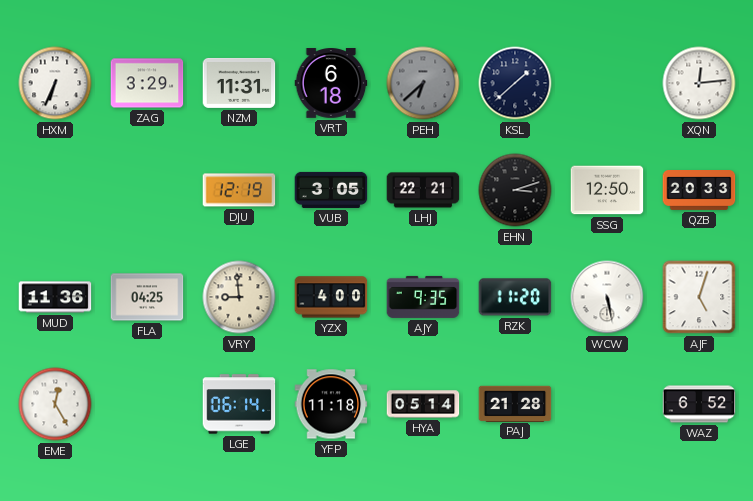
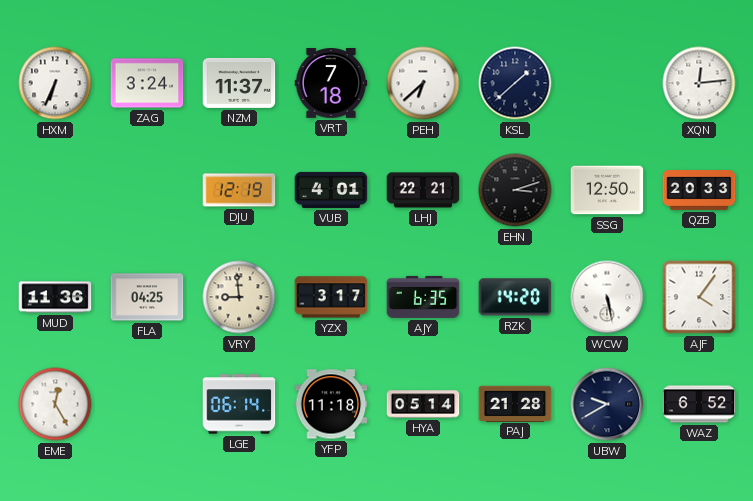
ZAG: 3:29 -> 3:24
NZM: 11:31 -> 11:37
VRT: 6:18 -> 7:18
PEH dial: grey -> white
VUB: 3:05 -> 4:01
YZX: 4:00 -> 3:17
AJY: 9:35 -> 6:35
RZK: 11:20 -> 14:20
AJF: 5:03 -> 4:06
UBW: none -> 9:40
